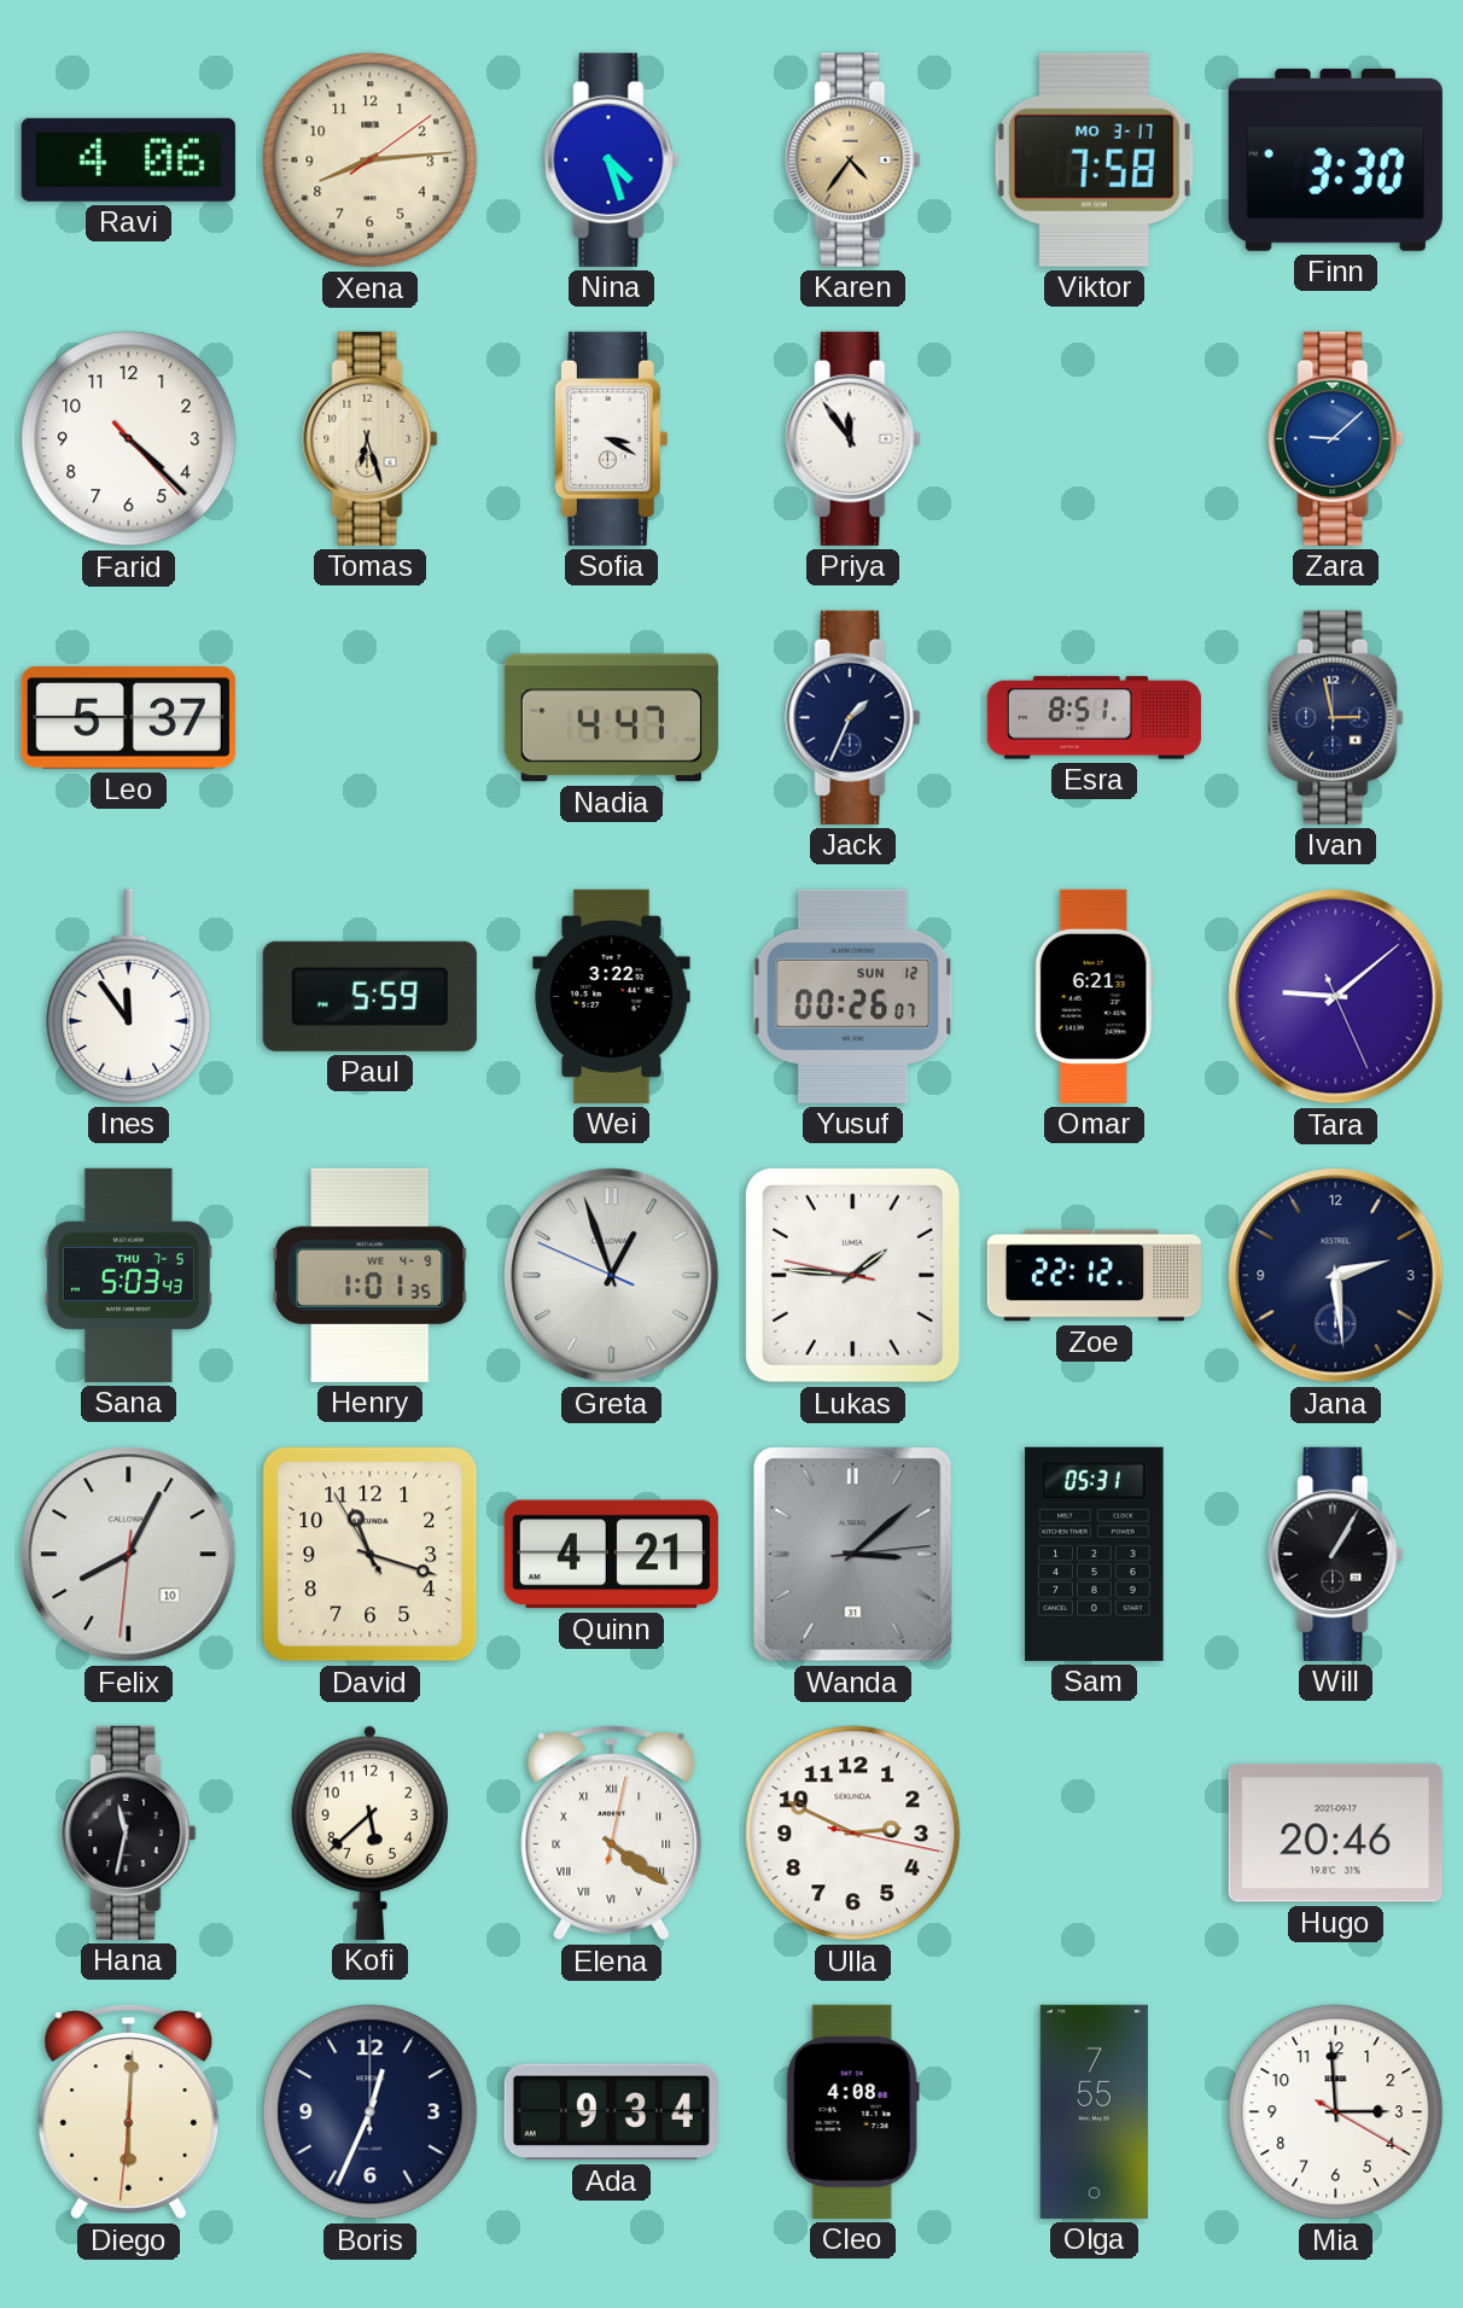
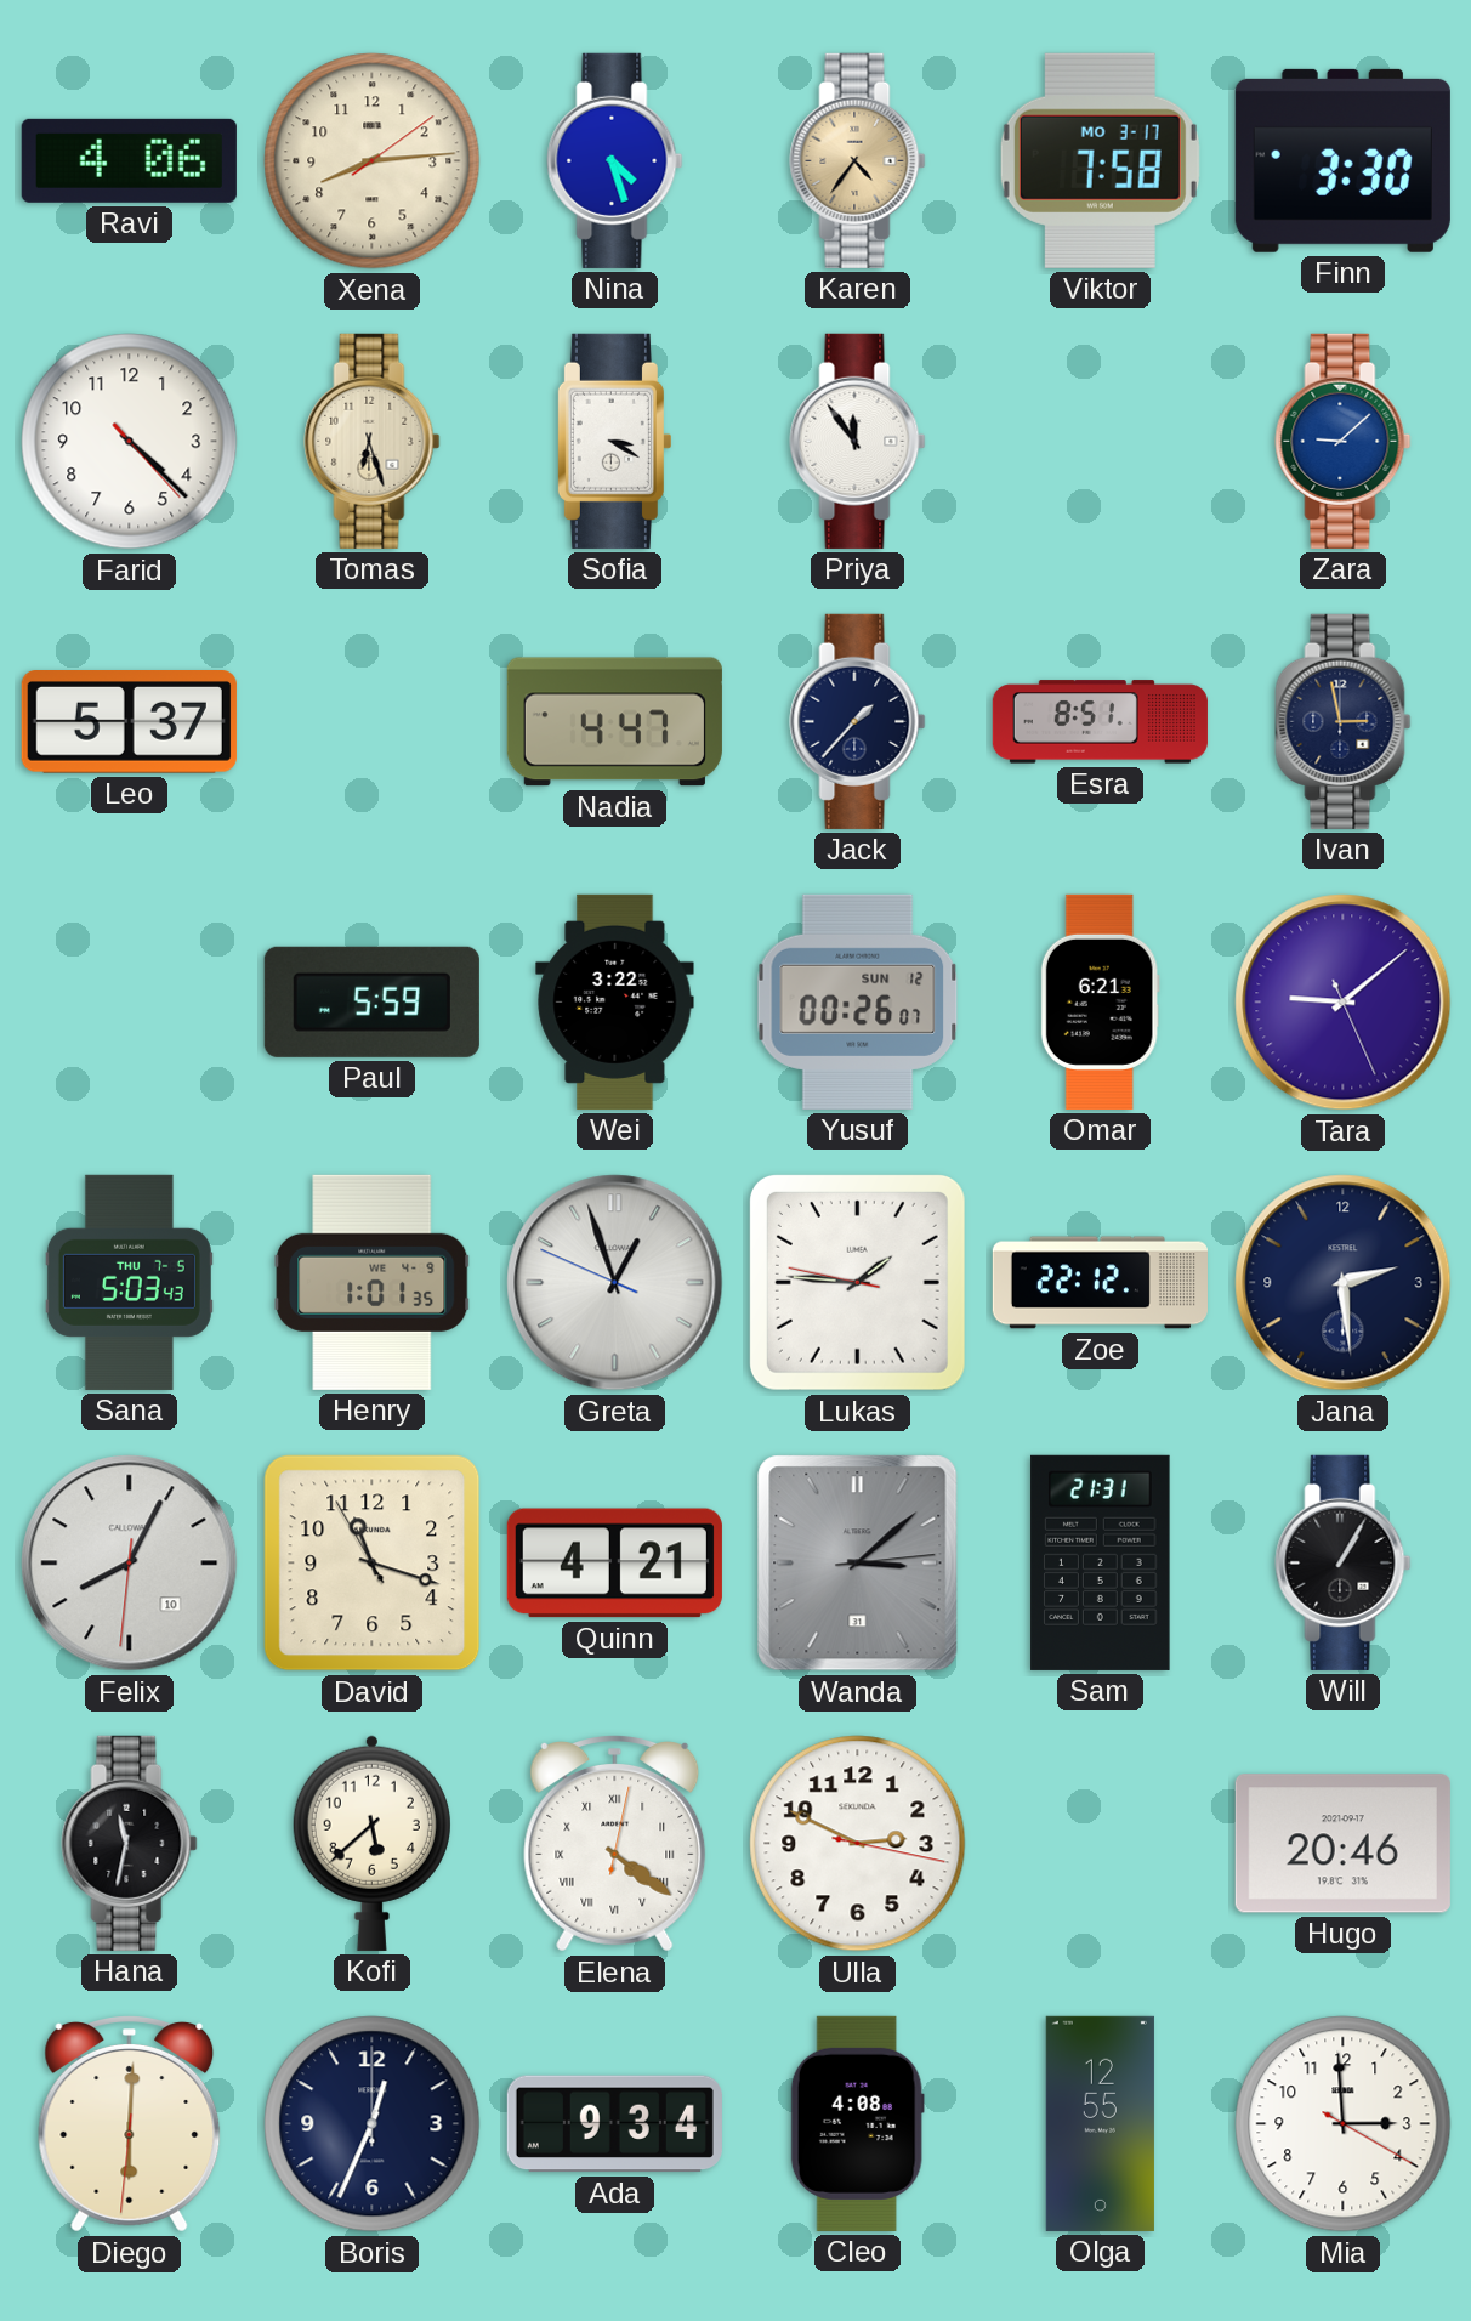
Jack: 1:34 -> 1:37
Ines: 11:54 -> none
Sam: 05:31 -> 21:31
Olga: 7:55 -> 12:55
